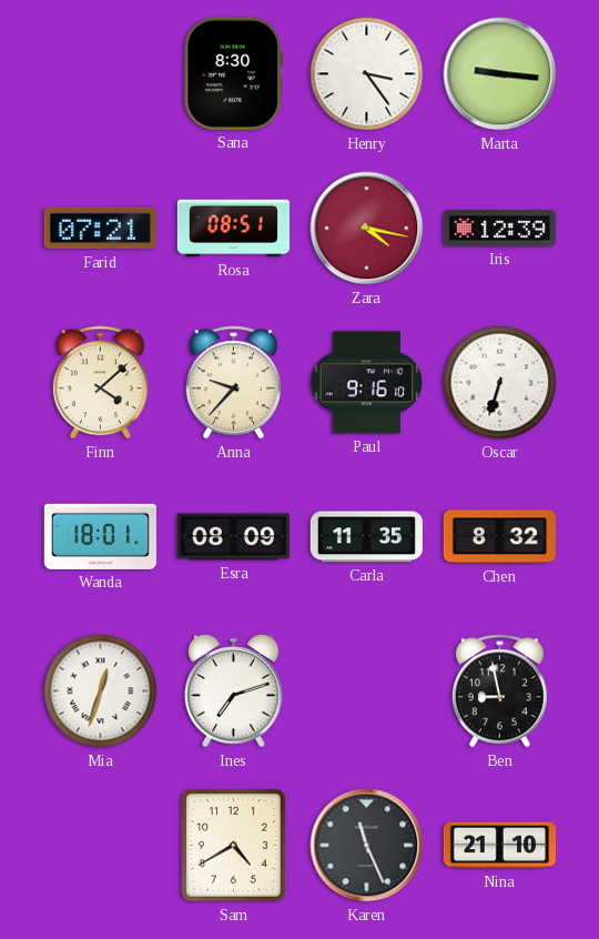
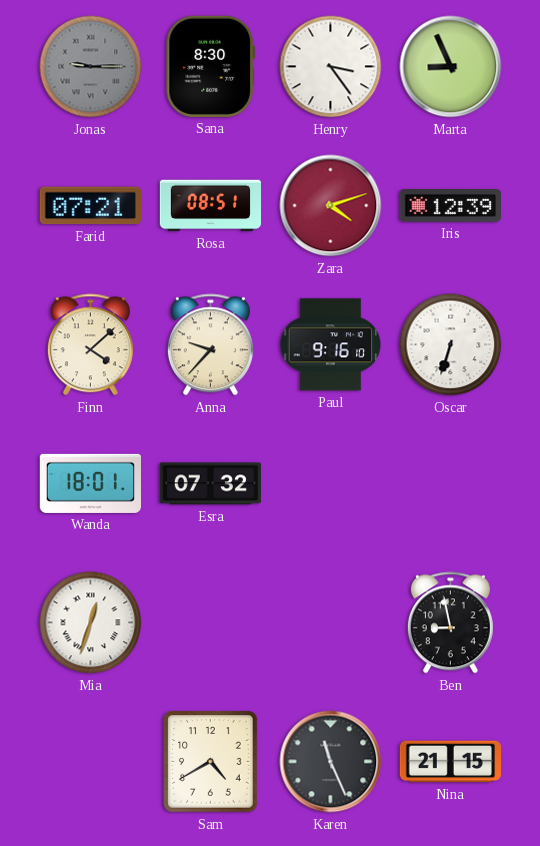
Jonas: none -> 9:15
Marta: 9:16 -> 8:56
Zara: 4:17 -> 4:12
Esra: 08:09 -> 07:32
Carla: 11:35 -> none
Chen: 8:32 -> none
Ines: 7:12 -> none
Nina: 21:10 -> 21:15
